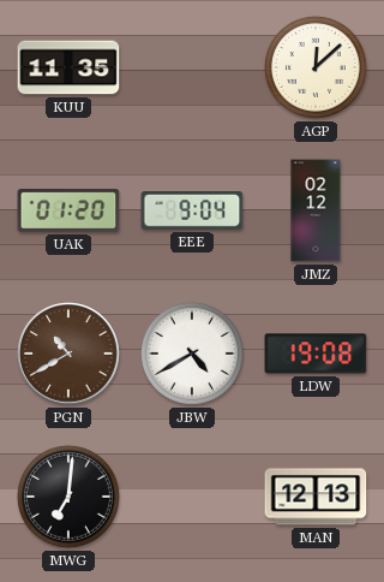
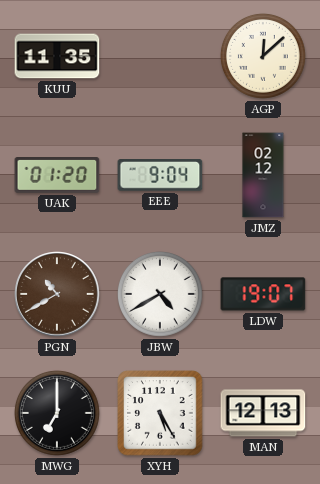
LDW: 19:08 -> 19:07
MWG: 7:01 -> 7:00
XYH: none -> 5:25
